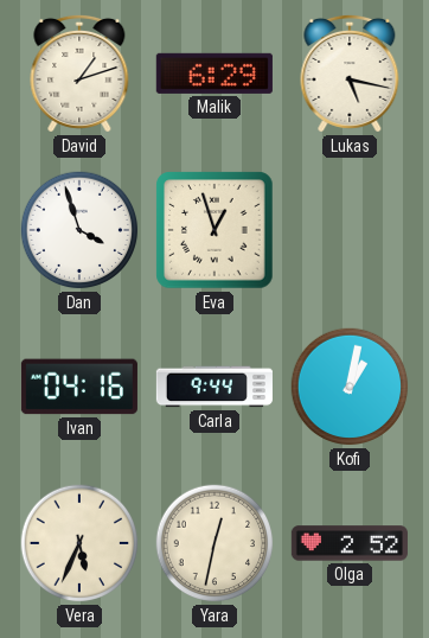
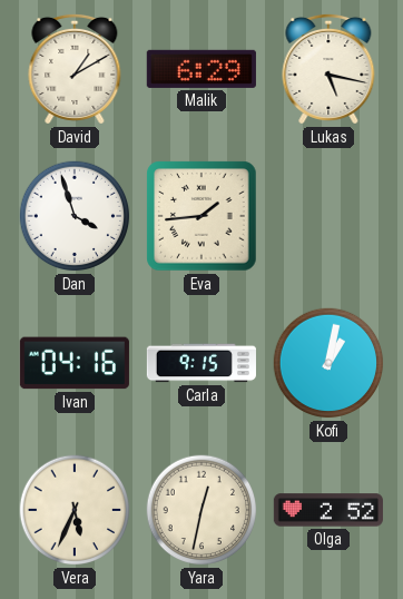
David: 1:12 -> 1:10
Eva: 12:57 -> 1:44
Carla: 9:44 -> 9:15
